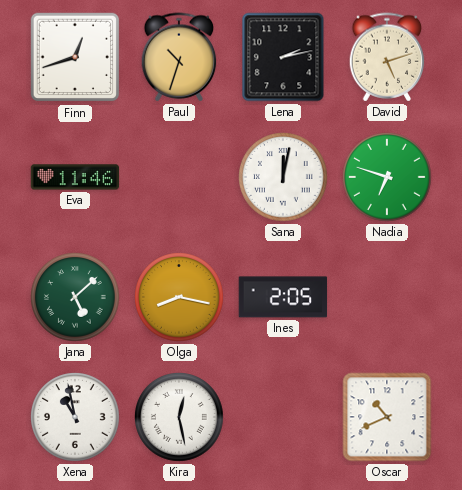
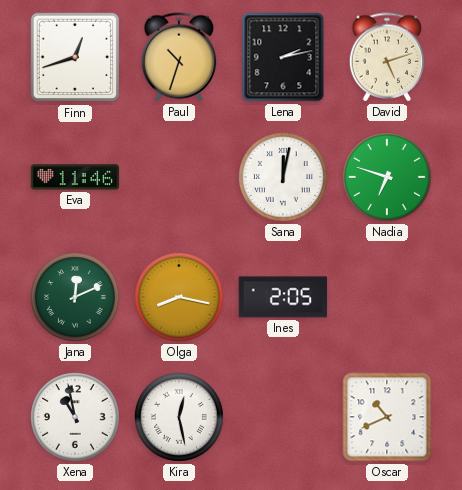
Jana: 5:08 -> 12:11
